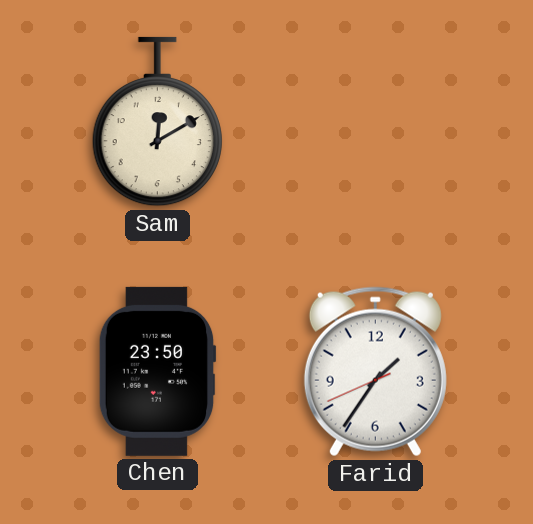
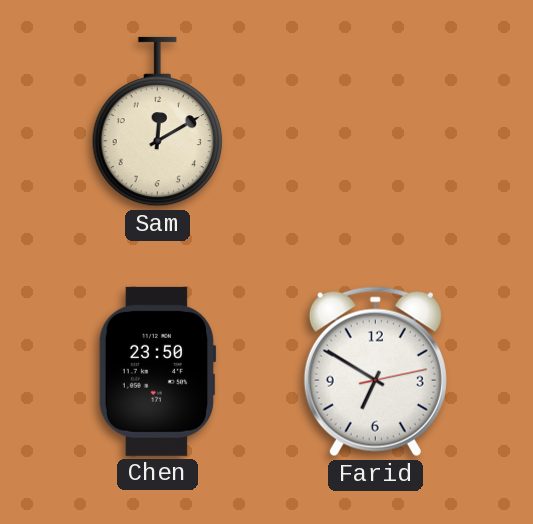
Farid: 1:35 -> 6:50
